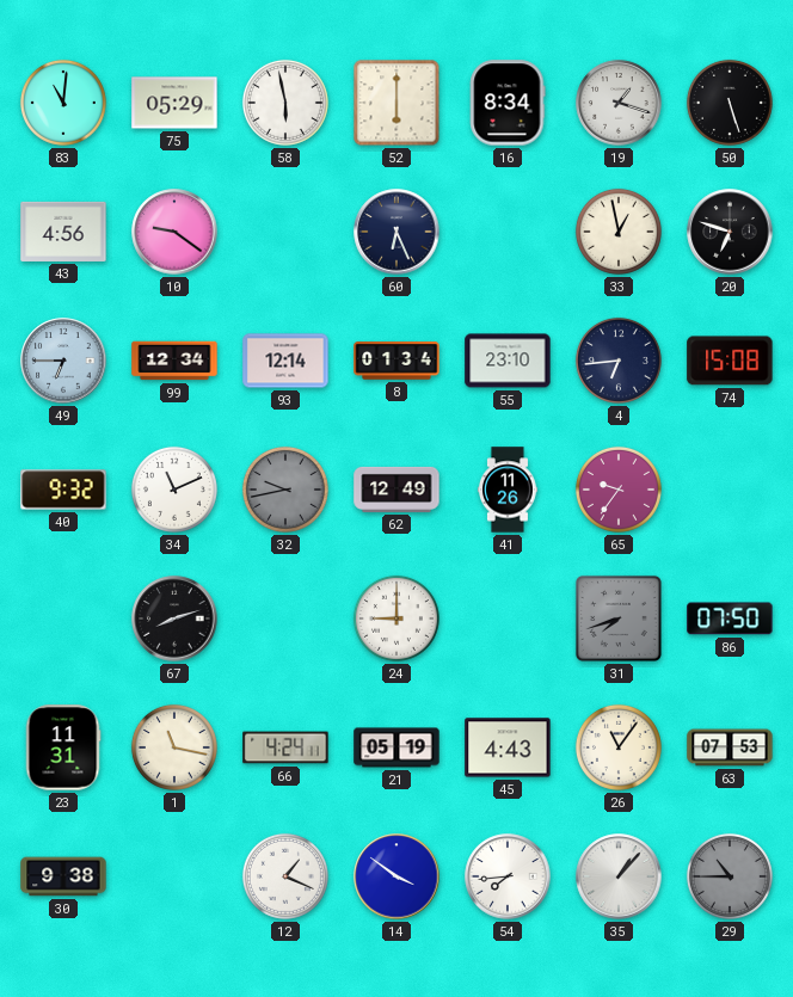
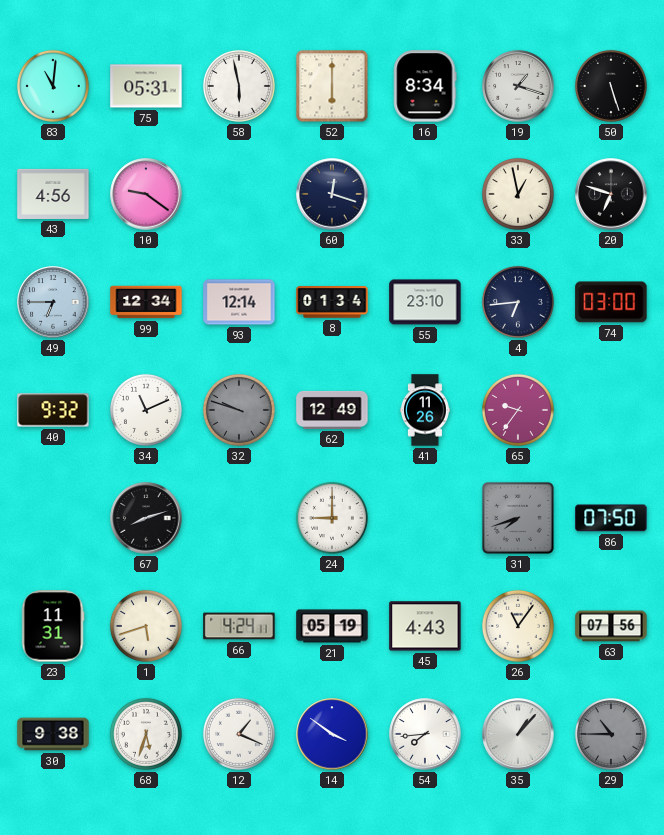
75: 05:29 -> 05:31
60: 6:26 -> 12:18
74: 15:08 -> 03:00
32: 9:43 -> 9:48
1: 11:17 -> 5:42
63: 07:53 -> 07:56
68: none -> 5:33
